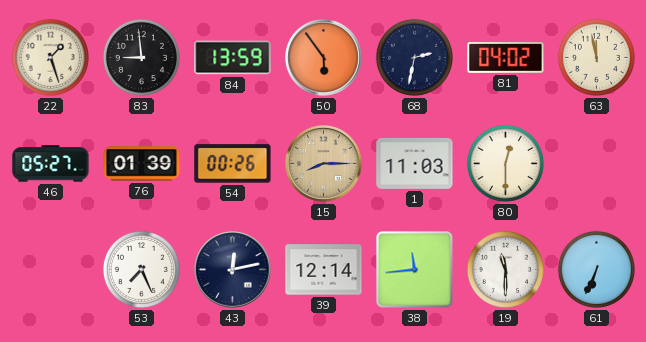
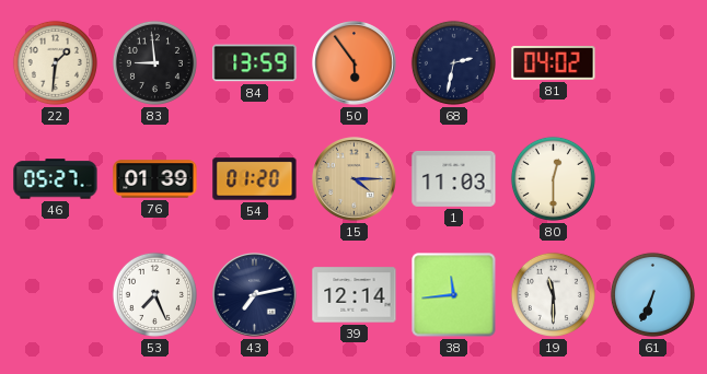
22: 1:27 -> 1:31
63: 11:58 -> none
54: 00:26 -> 01:20
15: 8:15 -> 4:15
43: 12:13 -> 7:13
